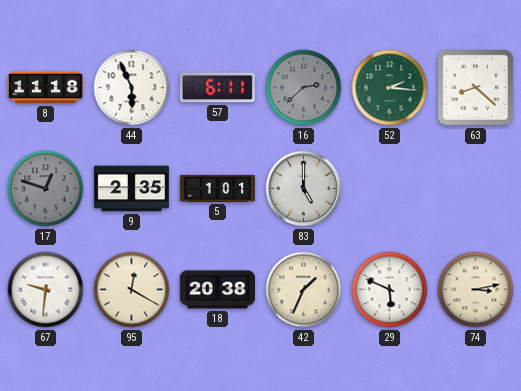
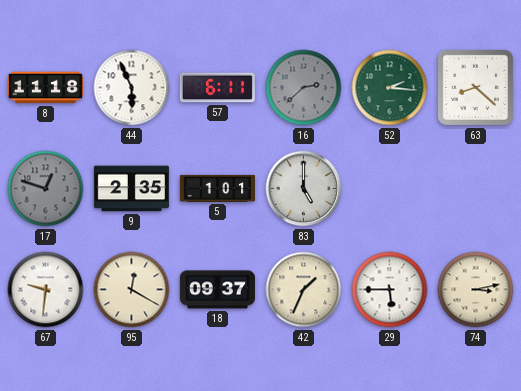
18: 20:38 -> 09:37
29: 5:49 -> 5:45
